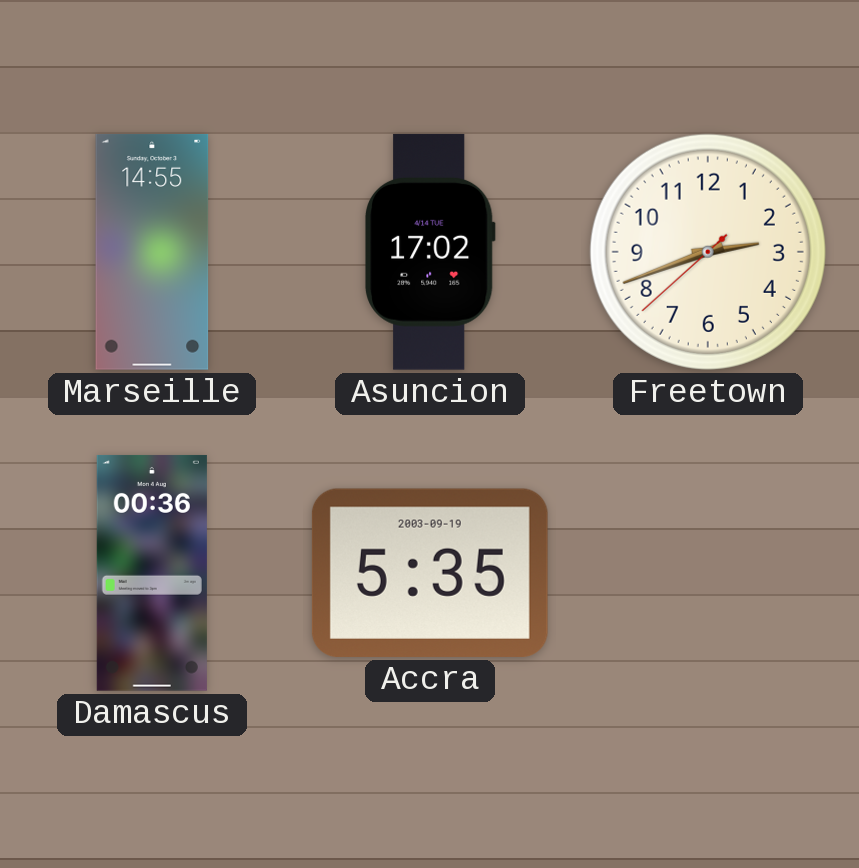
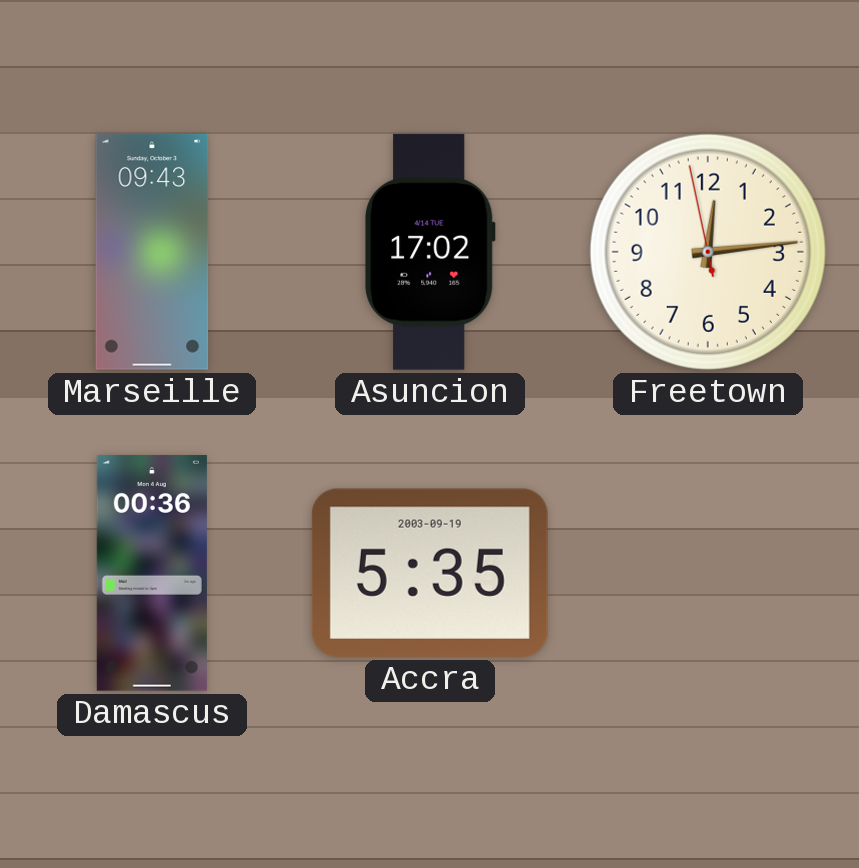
Marseille: 14:55 -> 09:43
Freetown: 2:41 -> 12:13
